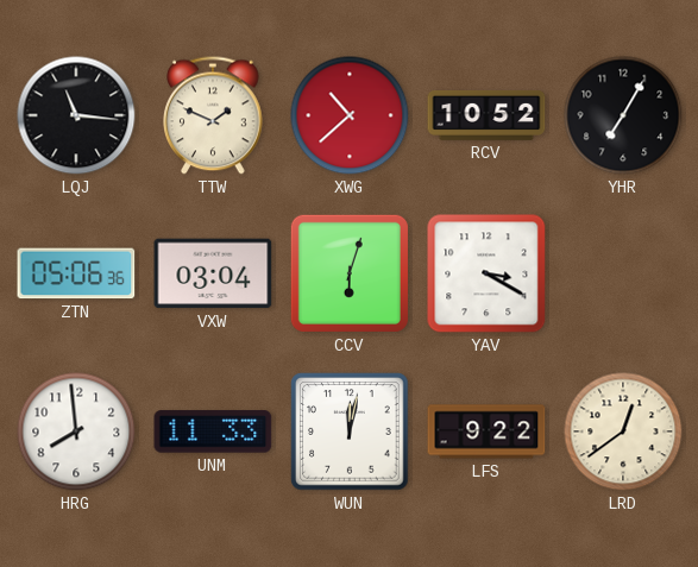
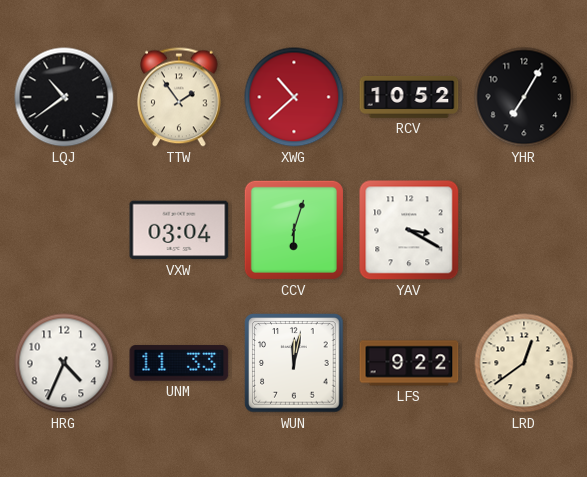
LQJ: 11:16 -> 10:39
TTW: 1:49 -> 1:54
ZTN: 05:06 -> none
HRG: 7:59 -> 4:34
